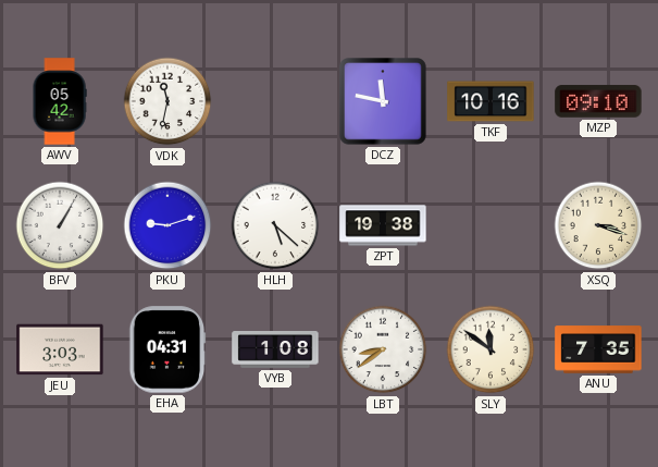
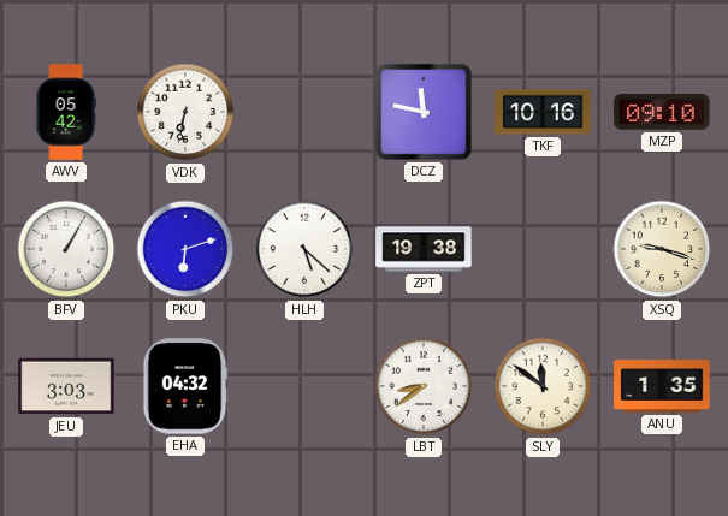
VDK: 11:32 -> 6:32
PKU: 9:12 -> 6:12
XSQ: 3:18 -> 9:18
EHA: 04:31 -> 04:32
VYB: 1:08 -> none
ANU: 7:35 -> 1:35
